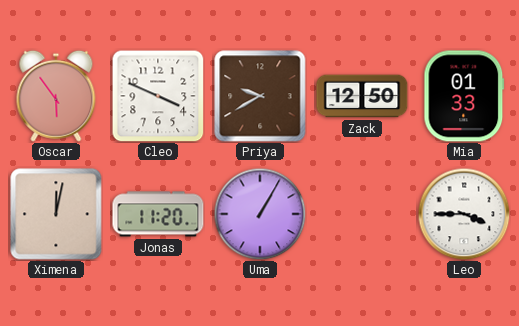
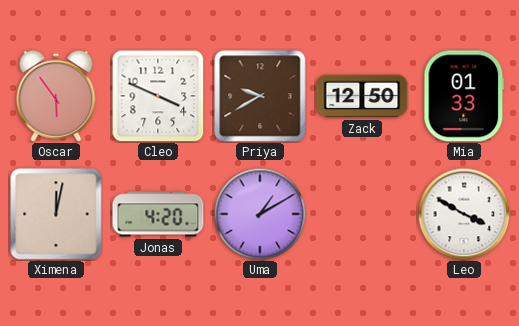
Jonas: 11:20 -> 4:20
Uma: 1:05 -> 1:10
Leo: 3:45 -> 3:50
